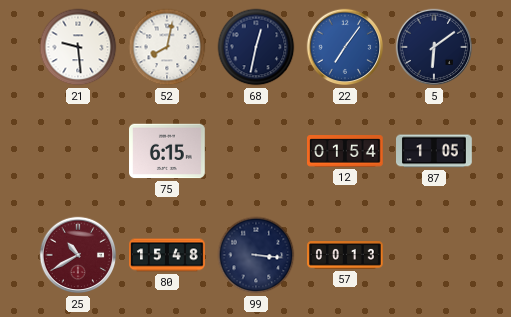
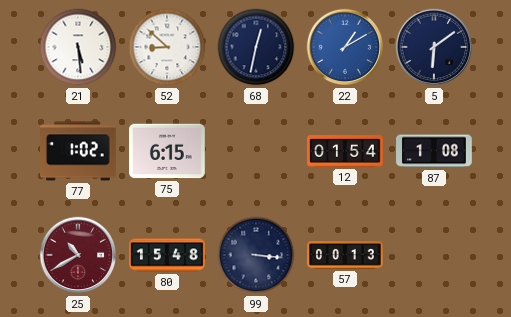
21: 9:29 -> 5:29
52: 8:02 -> 8:52
22: 7:06 -> 1:10
77: none -> 1:02
87: 1:05 -> 1:08
